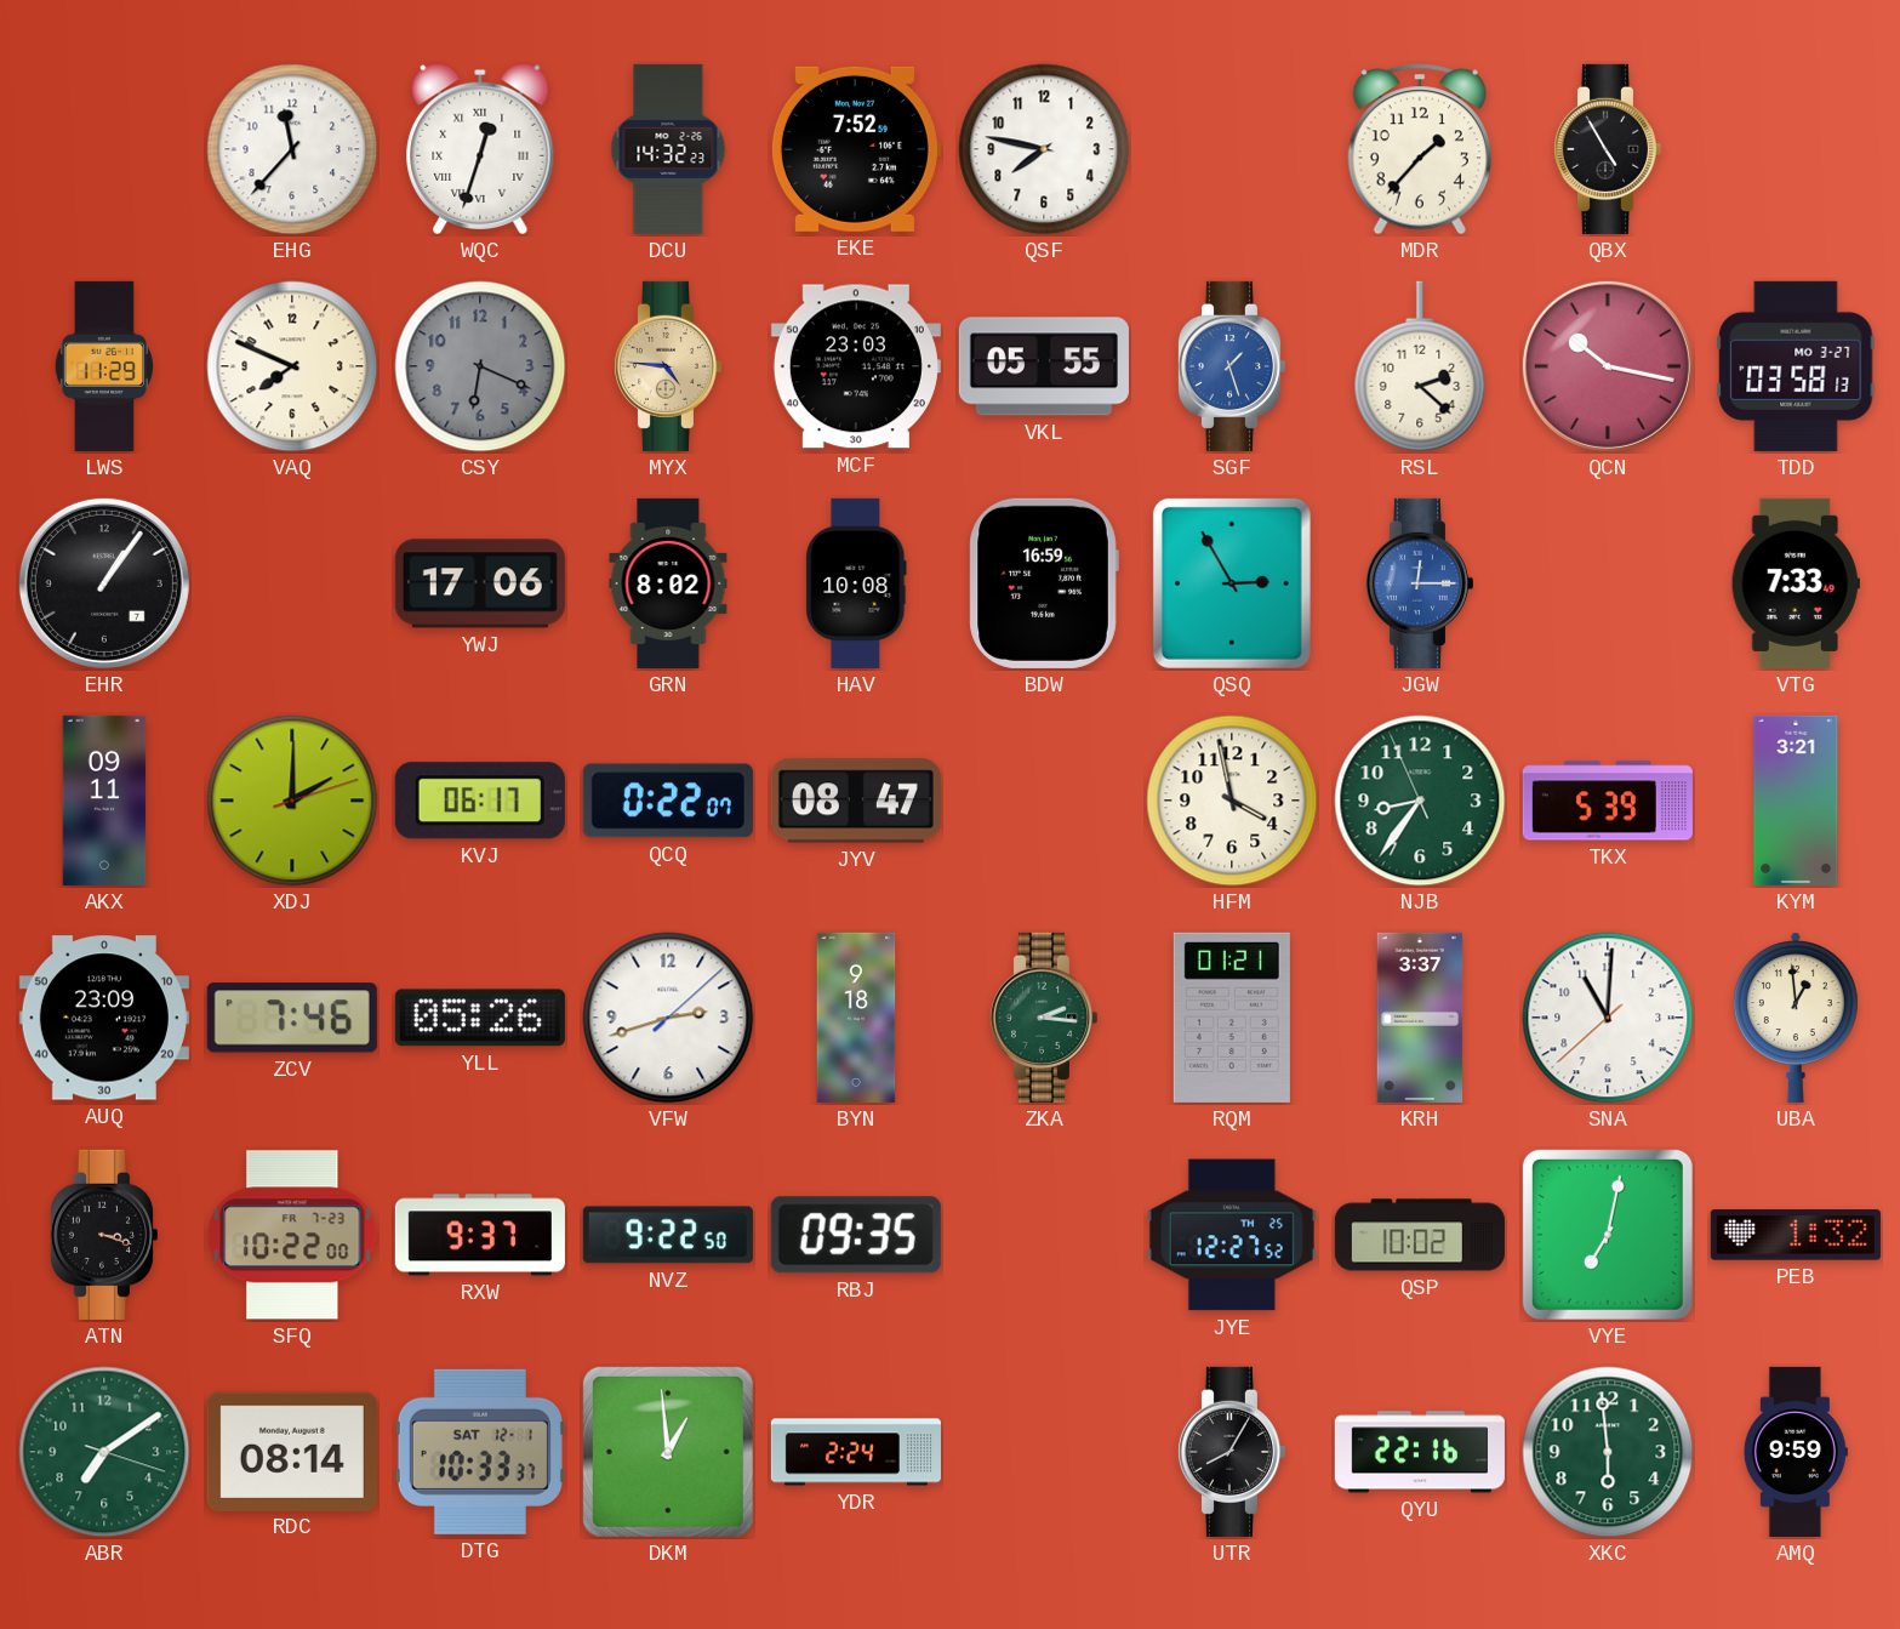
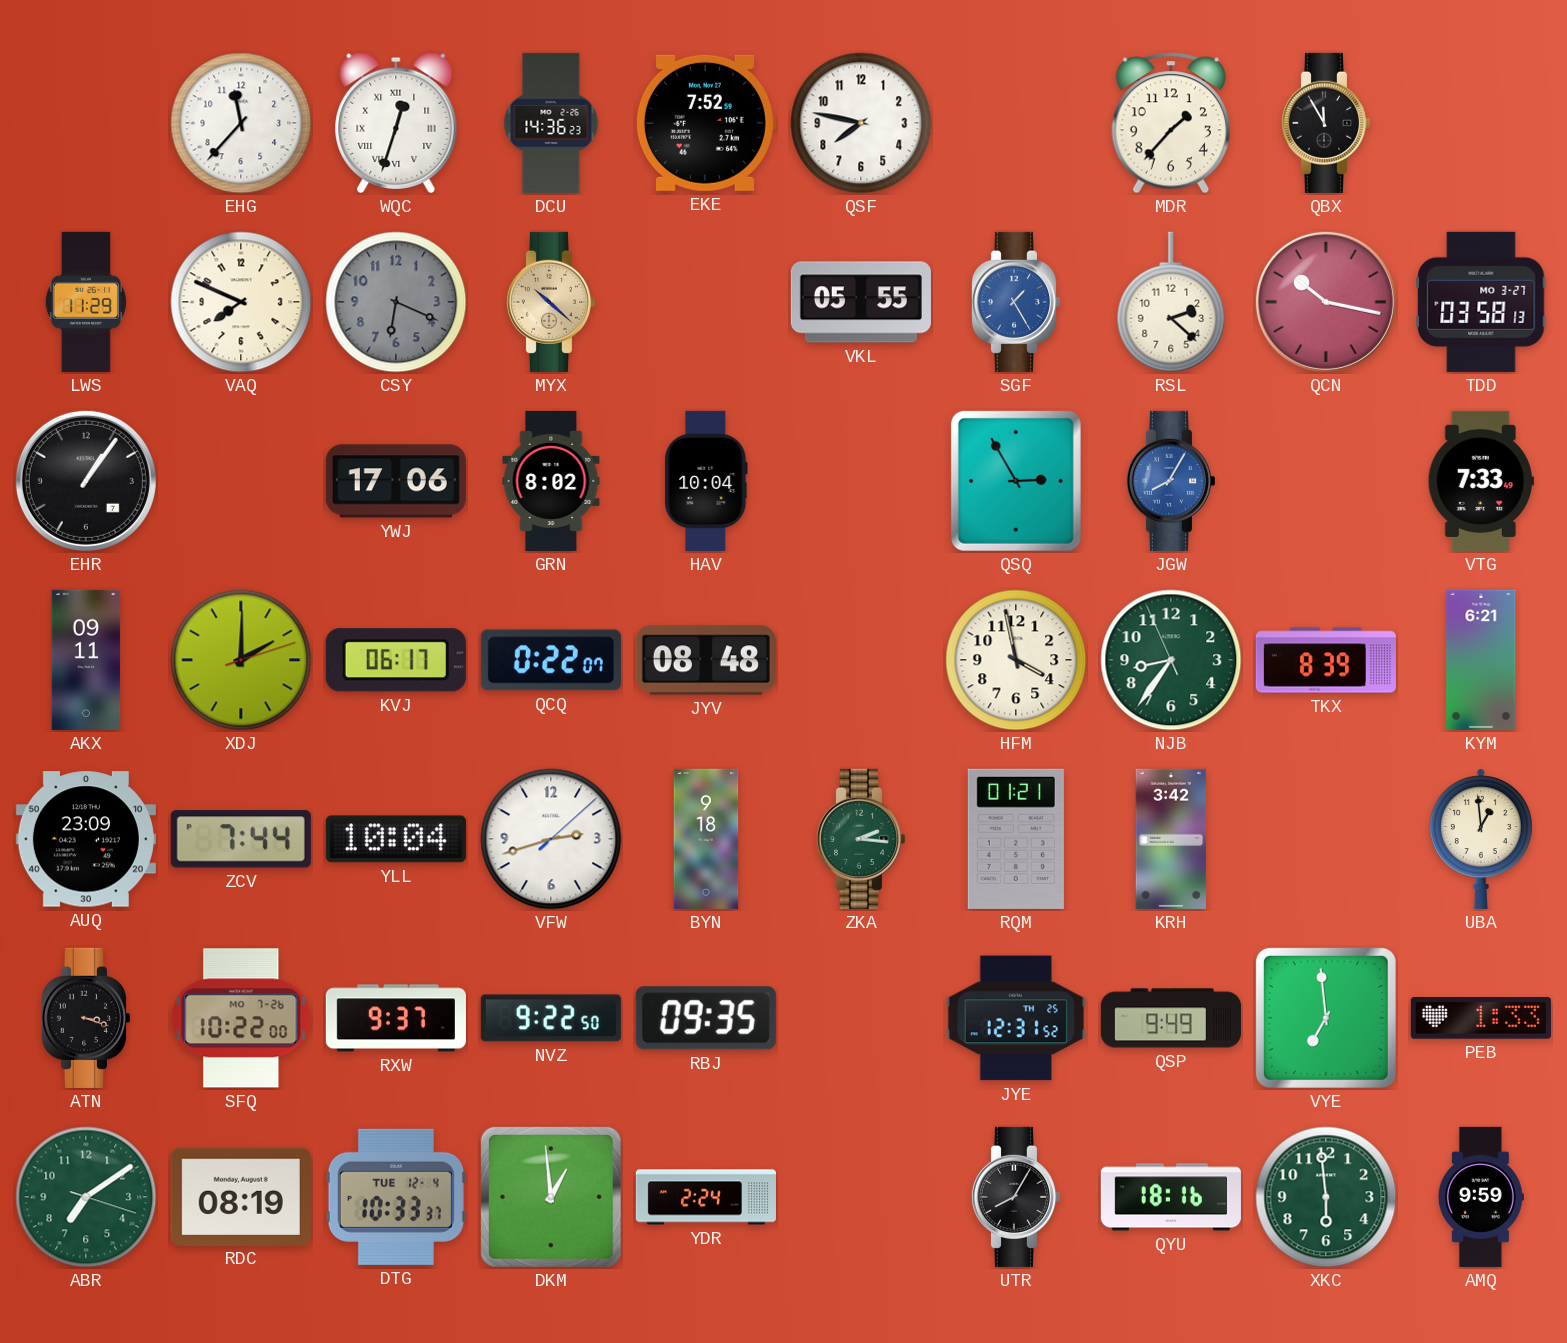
DCU: 14:32 -> 14:36
QBX: 4:55 -> 11:55
MYX: 4:46 -> 10:22
MCF: 23:03 -> none
SGF: 1:27 -> 1:25
HAV: 10:08 -> 10:04
BDW: 16:59 -> none
JGW: 12:15 -> 8:05
JYV: 08:47 -> 08:48
TKX: 5:39 -> 8:39
KYM: 3:21 -> 6:21
ZCV: 7:46 -> 7:44
YLL: 05:26 -> 10:04
KRH: 3:37 -> 3:42
SNA: 11:00 -> none
SFQ date: FR 7-23 -> MO 7-26
JYE: 12:27 -> 12:31
QSP: 10:02 -> 9:49
VYE: 7:02 -> 6:59
PEB: 1:32 -> 1:33
RDC: 08:14 -> 08:19
DTG date: SAT 12-1 -> TUE 12-4
QYU: 22:16 -> 18:16
